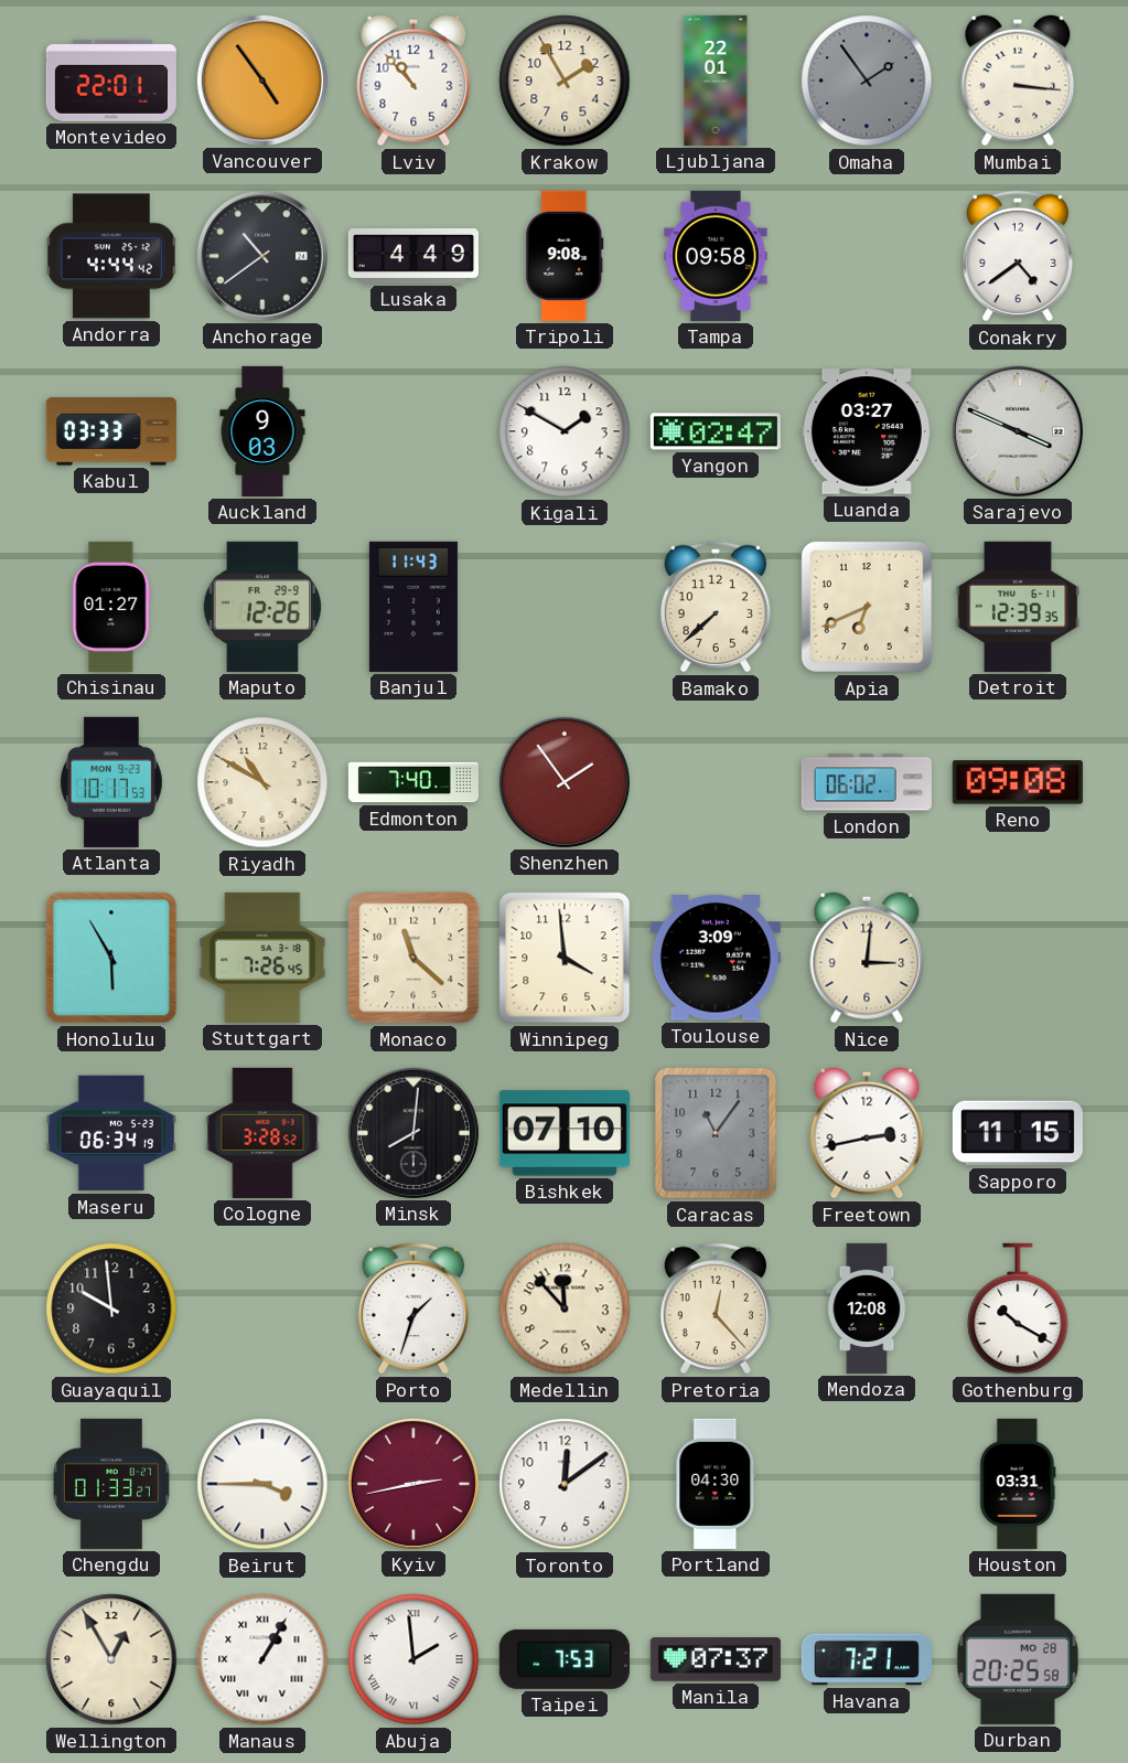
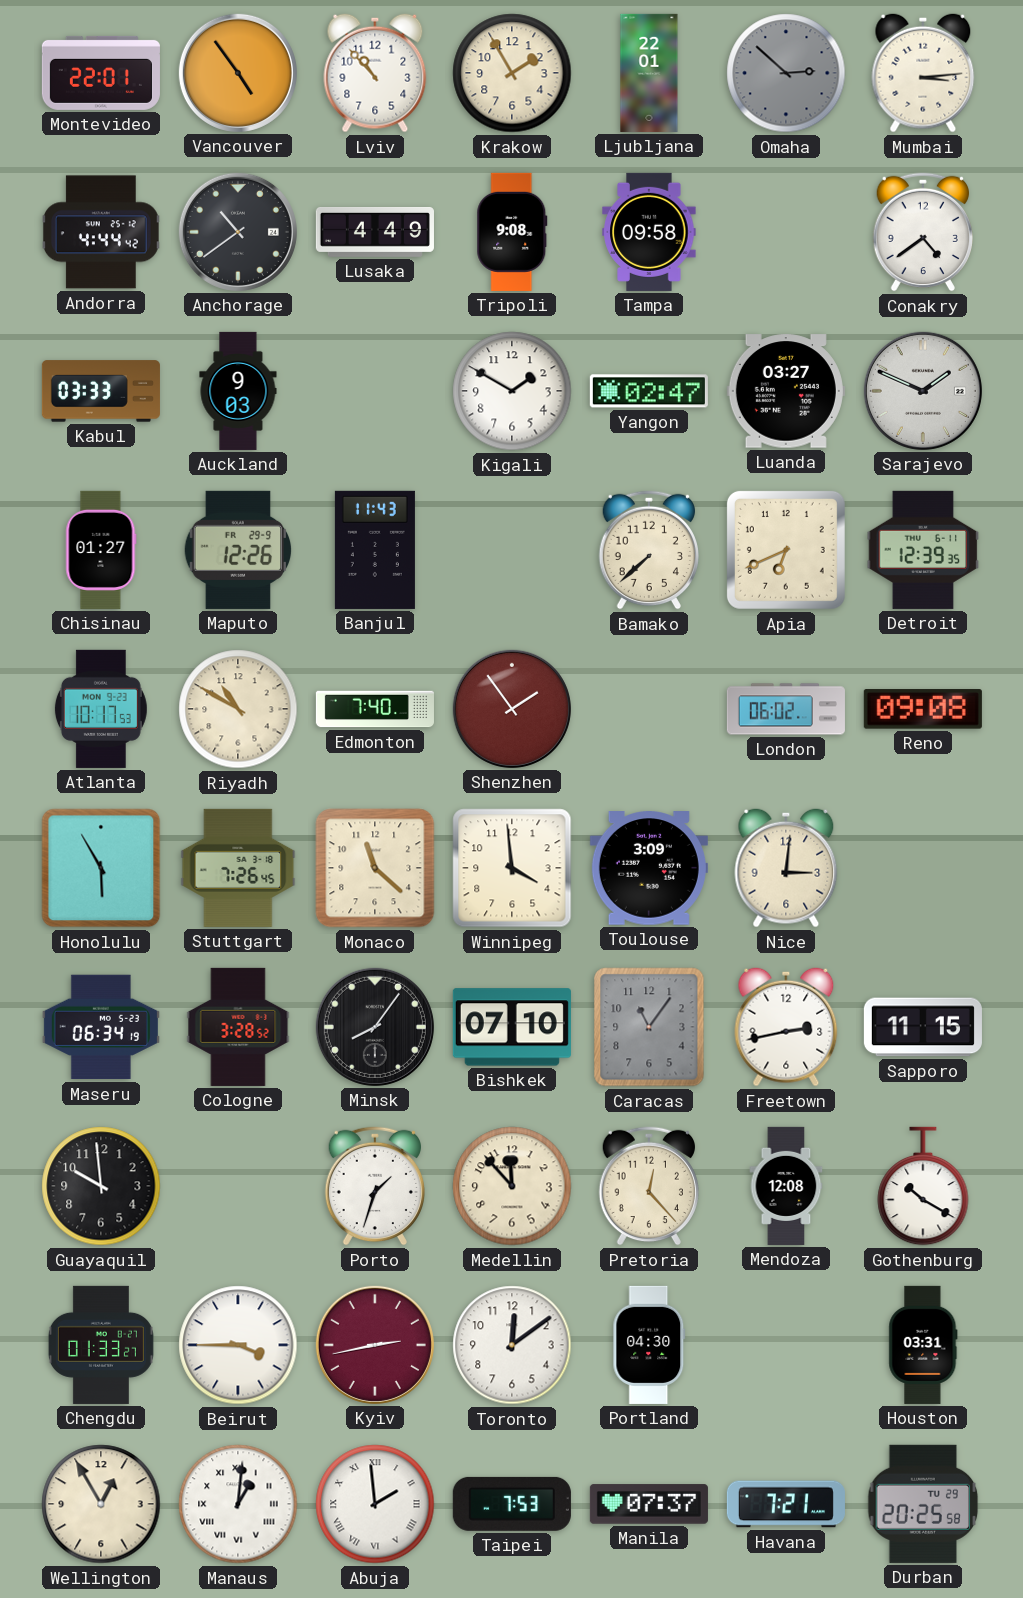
Omaha: 1:54 -> 2:52
Mumbai: 3:16 -> 3:14
Sarajevo: 3:49 -> 1:49
Minsk: 8:01 -> 8:06
Manaus: 1:05 -> 1:01
Durban date: MO 28 -> TU 29
